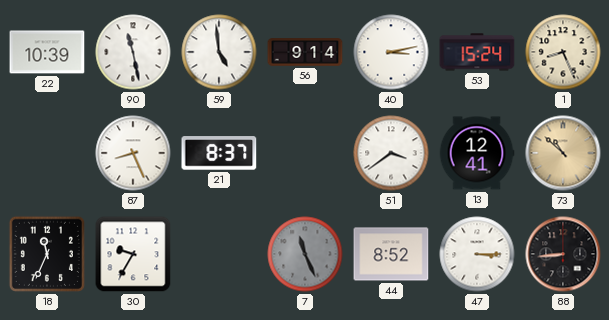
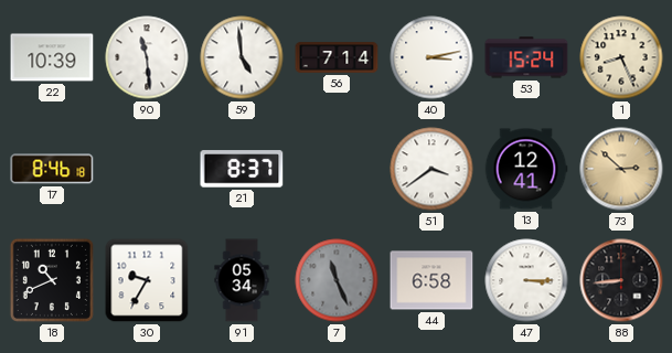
90: 11:28 -> 11:29
56: 9:14 -> 7:14
17: none -> 8:46
87: 8:26 -> none
73: 10:52 -> 2:52
18: 11:34 -> 10:41
91: none -> 05:34
44: 8:52 -> 6:58
